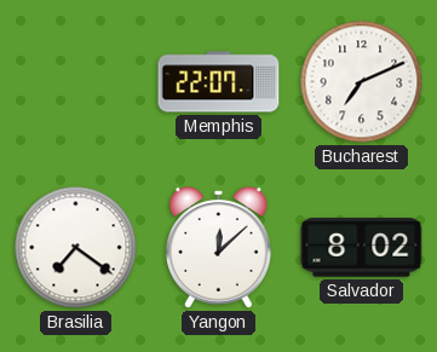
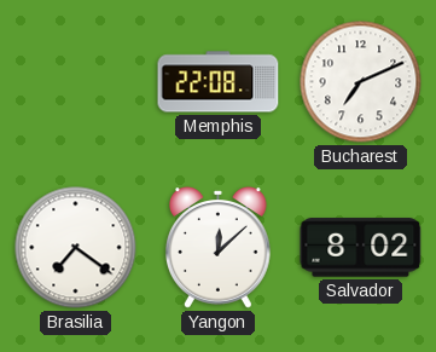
Memphis: 22:07 -> 22:08
